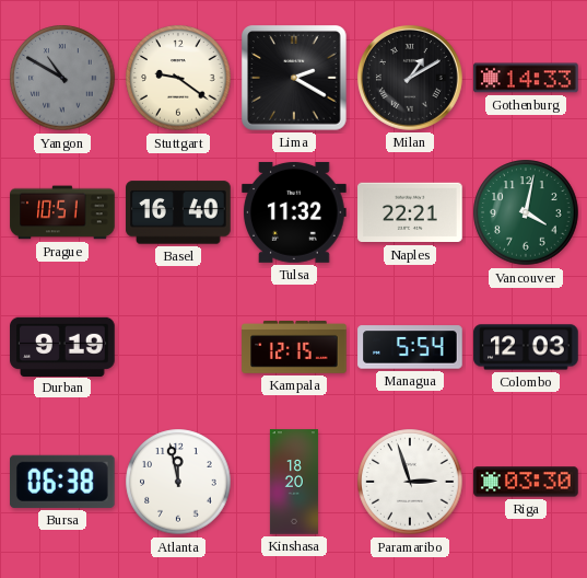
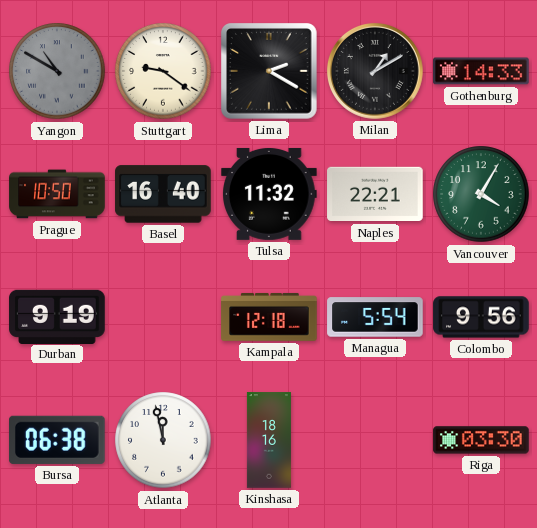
Prague: 10:51 -> 10:50
Vancouver: 4:02 -> 4:05
Kampala: 12:15 -> 12:18
Colombo: 12:03 -> 9:56
Kinshasa: 18:20 -> 18:16
Paramaribo: 2:57 -> none
